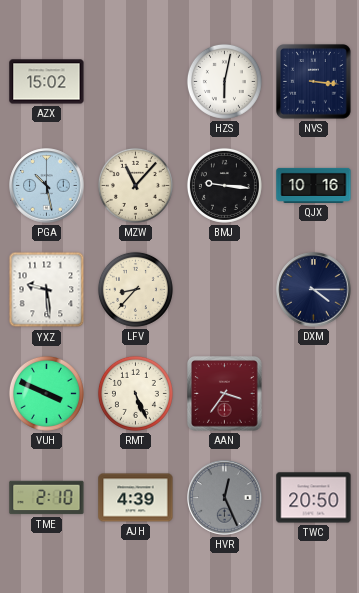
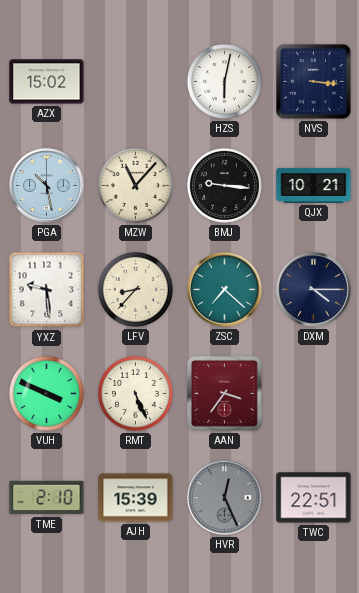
QJX: 10:16 -> 10:21
ZSC: none -> 7:22
AJH: 4:39 -> 15:39
TWC: 20:50 -> 22:51
